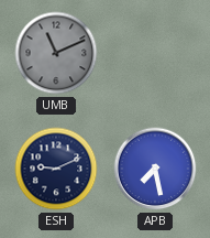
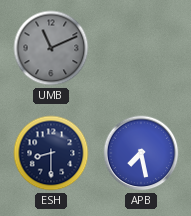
ESH: 9:11 -> 8:30
